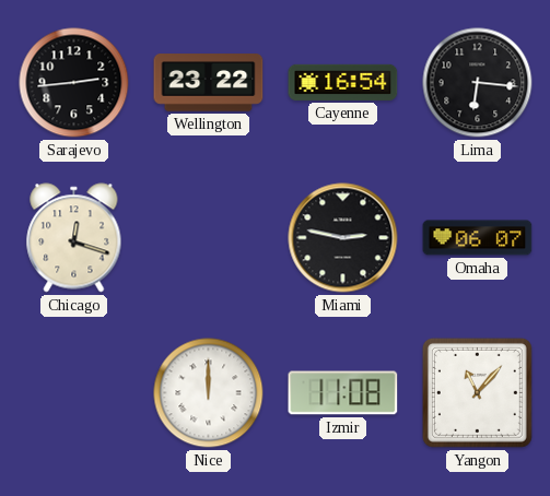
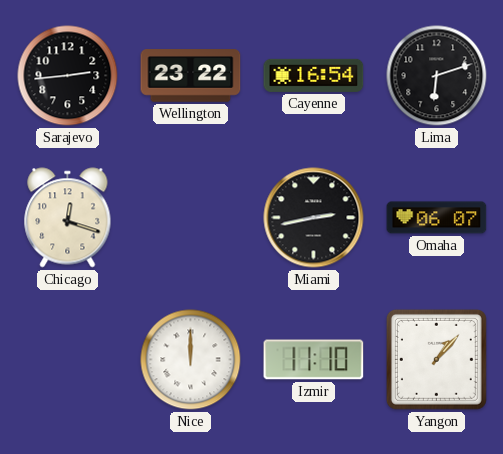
Lima: 6:16 -> 6:12
Miami: 2:47 -> 2:43
Izmir: 11:08 -> 11:10
Yangon: 11:07 -> 1:07
